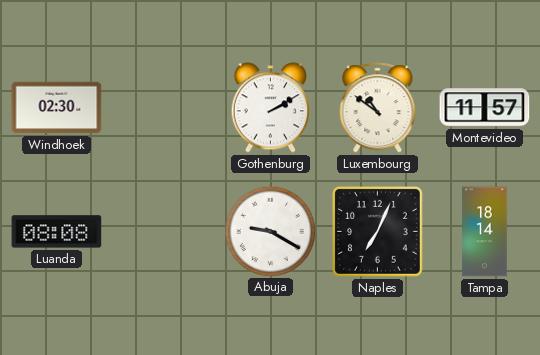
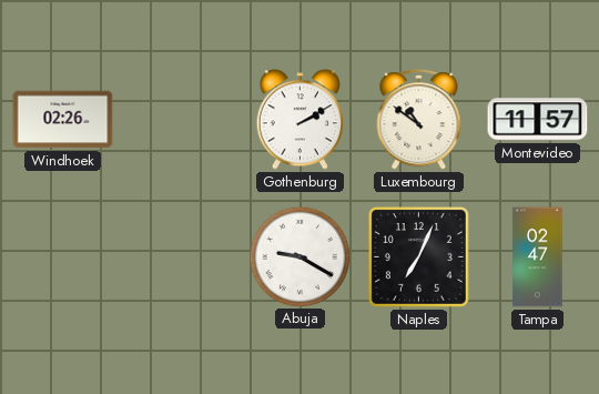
Windhoek: 02:30 -> 02:26
Luanda: 08:08 -> none
Tampa: 18:14 -> 02:47
